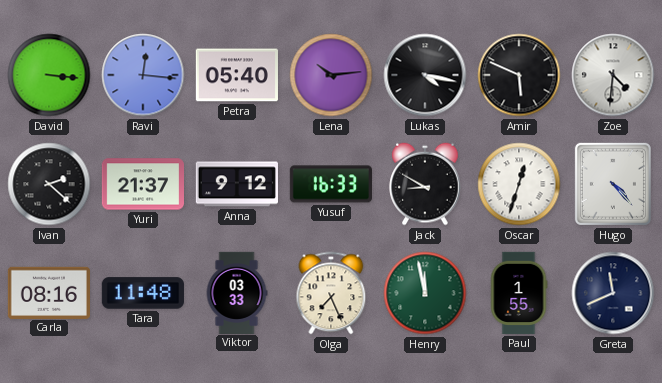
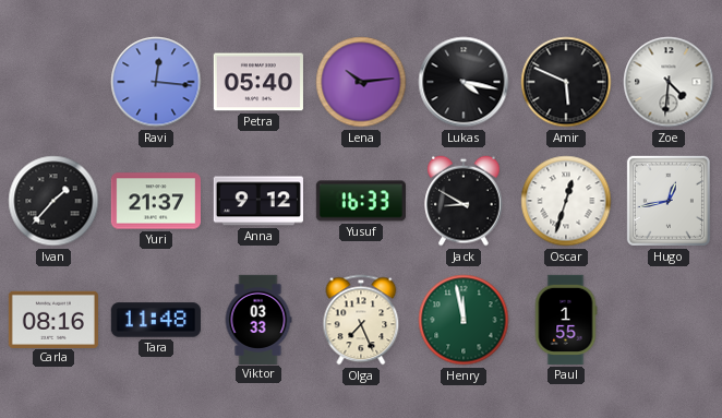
David: 3:16 -> none
Ivan: 2:22 -> 1:37
Hugo: 4:23 -> 12:43
Greta: 11:41 -> none
